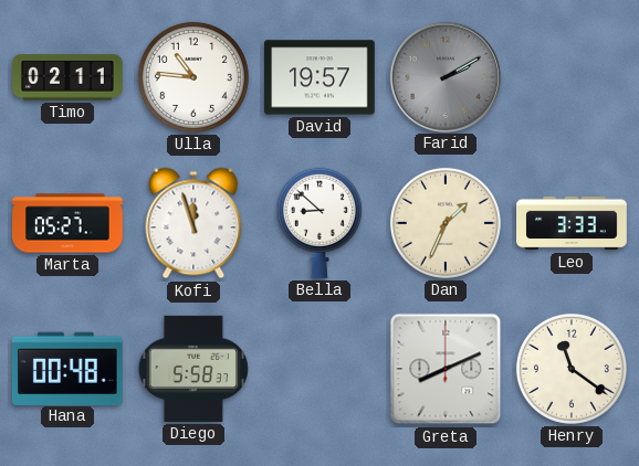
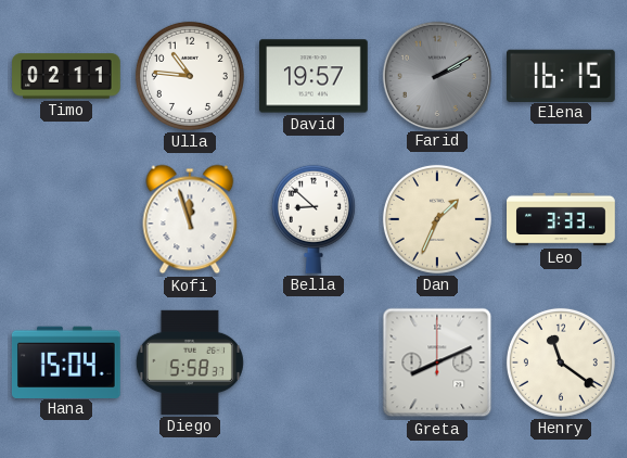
Elena: none -> 16:15
Marta: 05:27 -> none
Hana: 00:48 -> 15:04
